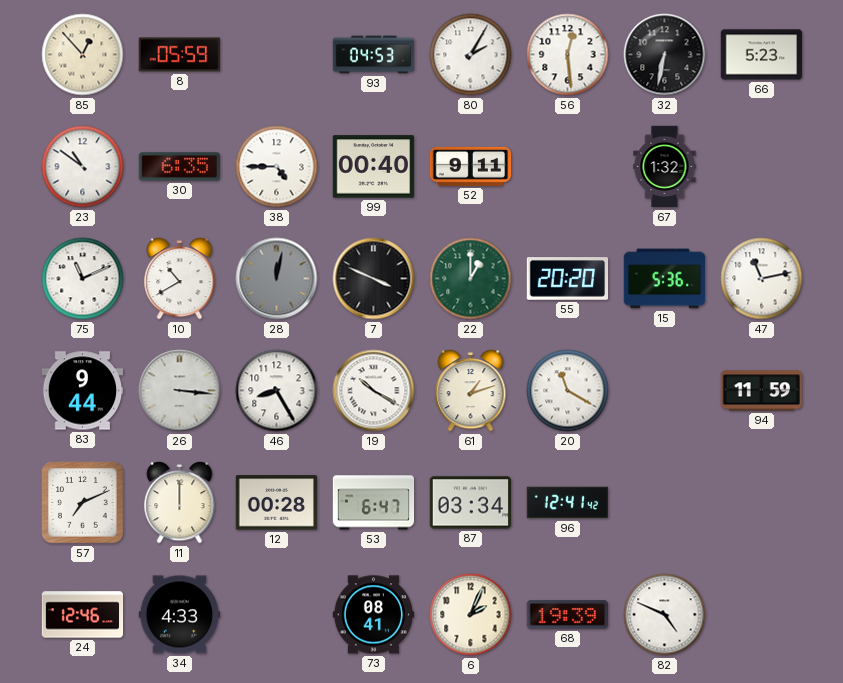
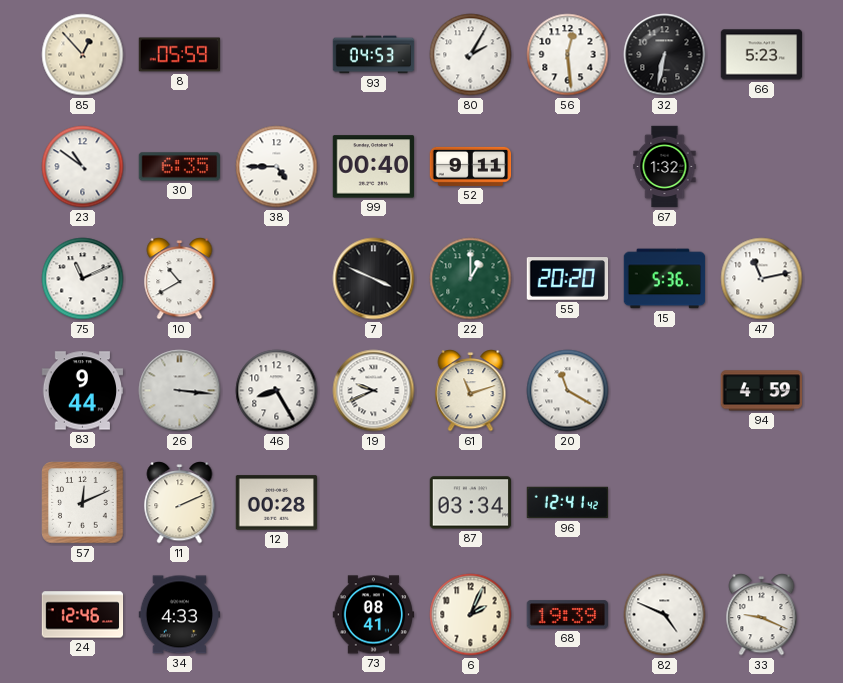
28: 12:02 -> none
19: 10:20 -> 9:41
61: 1:12 -> 11:12
94: 11:59 -> 4:59
57: 7:11 -> 12:11
11: 12:00 -> 2:11
53: 6:47 -> none
33: none -> 9:19
